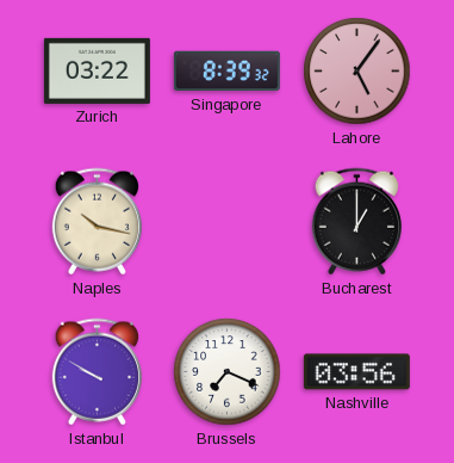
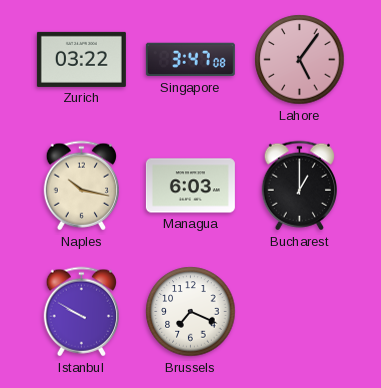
Singapore: 8:39 -> 3:47
Managua: none -> 6:03
Nashville: 03:56 -> none
